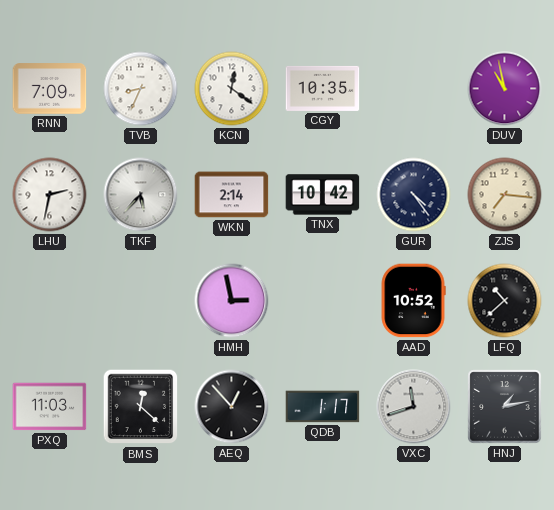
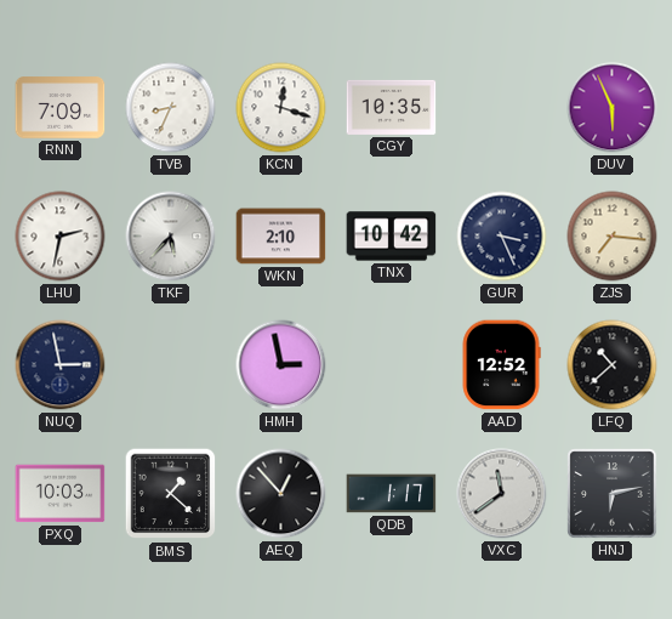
KCN: 12:21 -> 12:18
DUV: 10:58 -> 5:56
WKN: 2:14 -> 2:10
GUR: 4:24 -> 3:26
NUQ: none -> 2:58
AAD: 10:52 -> 12:52
PXQ: 11:03 -> 10:03
BMS: 12:22 -> 1:22
VXC: 11:42 -> 11:39
HNJ: 1:13 -> 6:13
